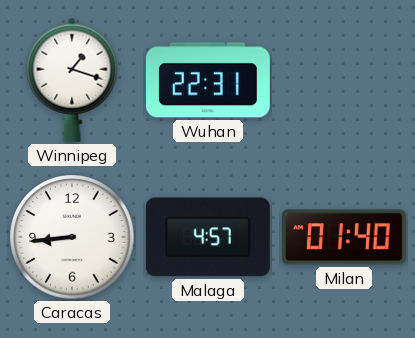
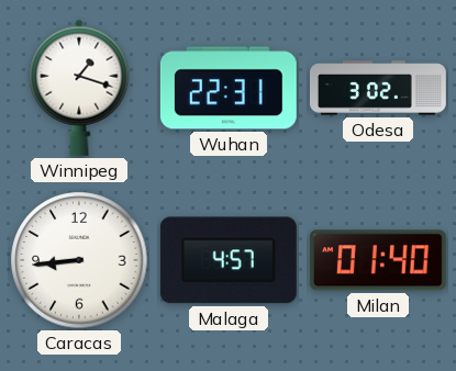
Odesa: none -> 3:02
